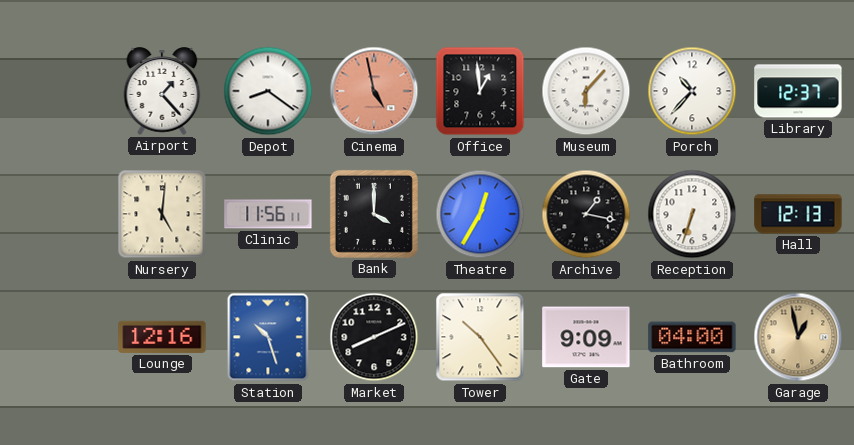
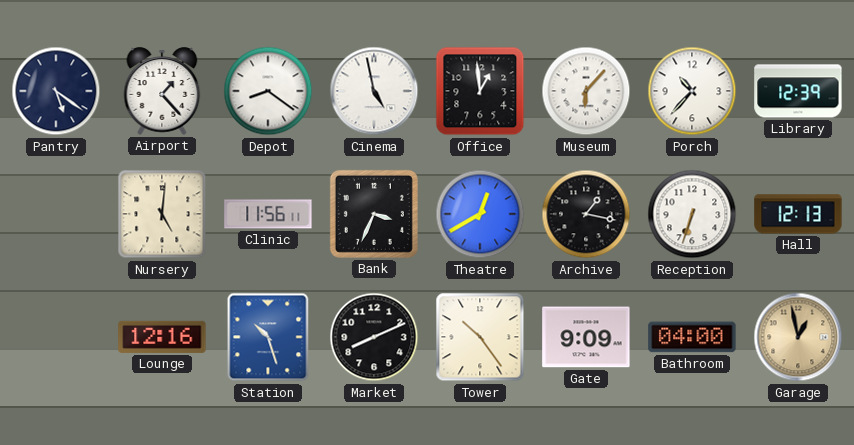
Pantry: none -> 5:21
Cinema dial: salmon -> white
Library: 12:37 -> 12:39
Bank: 4:00 -> 3:34
Theatre: 12:35 -> 12:40
